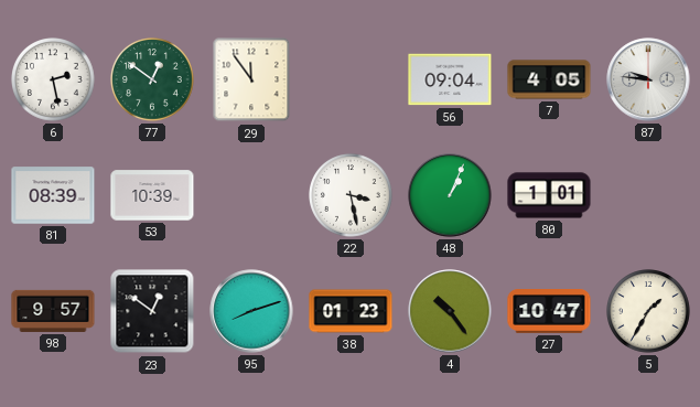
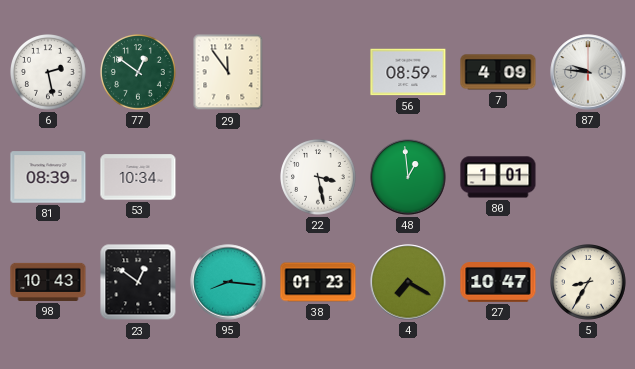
56: 09:04 -> 08:59
7: 4:05 -> 4:09
53: 10:39 -> 10:34
48: 1:04 -> 12:59
98: 9:57 -> 10:43
95: 8:12 -> 8:16
4: 10:24 -> 7:20
5: 1:35 -> 8:35
